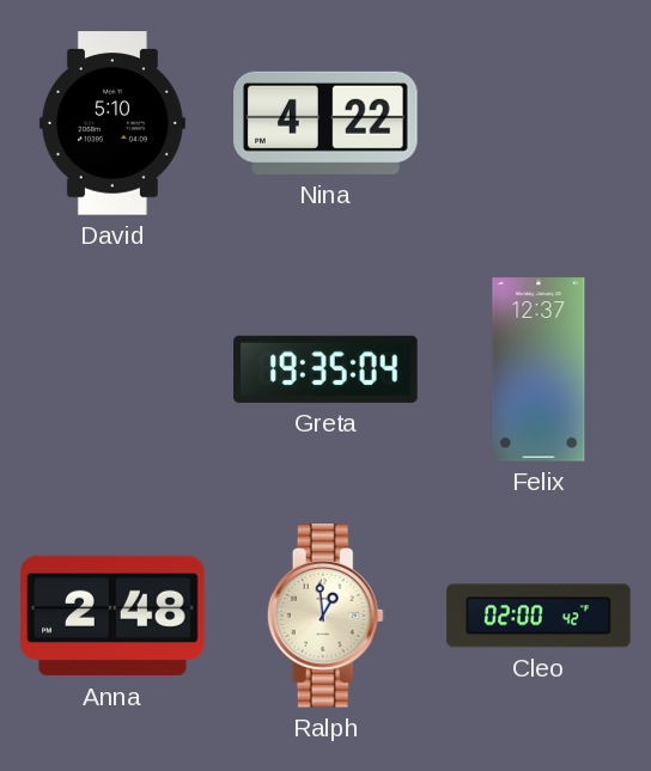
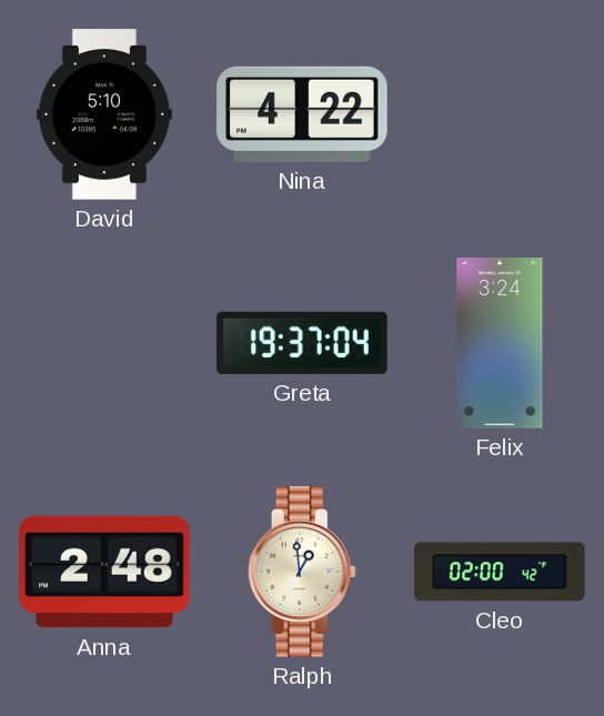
Greta: 19:35 -> 19:37
Felix: 12:37 -> 3:24
